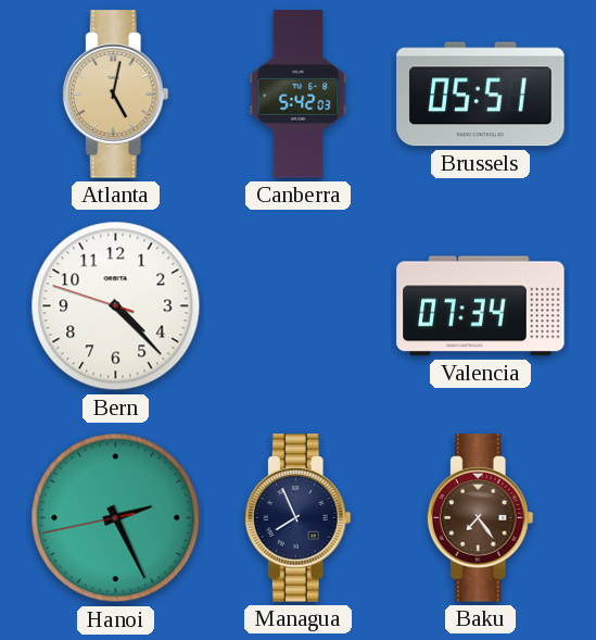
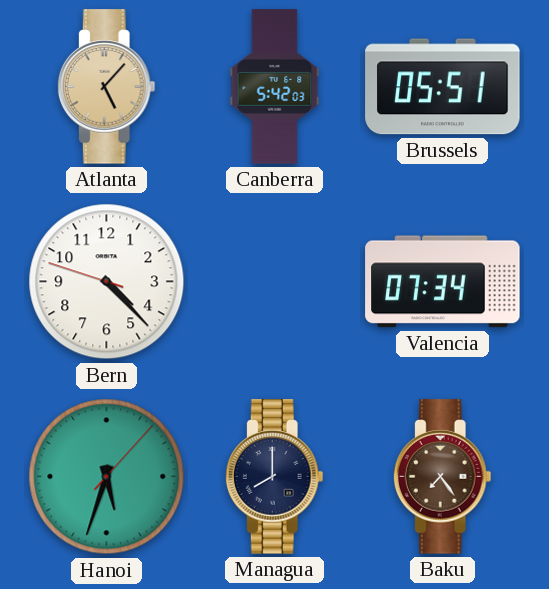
Atlanta: 5:02 -> 5:07
Hanoi: 2:25 -> 5:33
Managua: 7:56 -> 8:00
